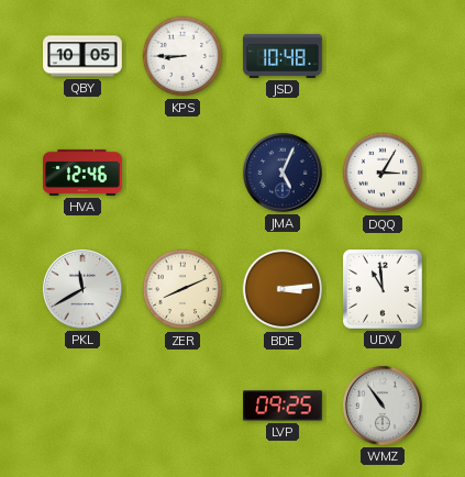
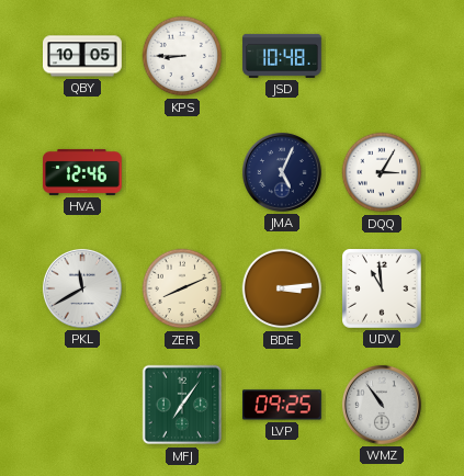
MFJ: none -> 7:06
